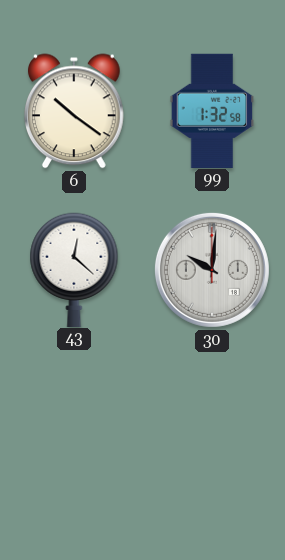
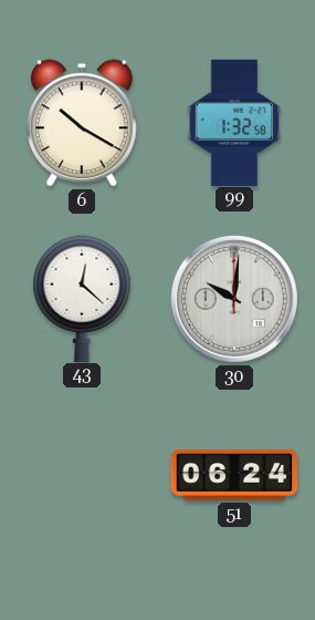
6: 10:21 -> 10:20
51: none -> 06:24
